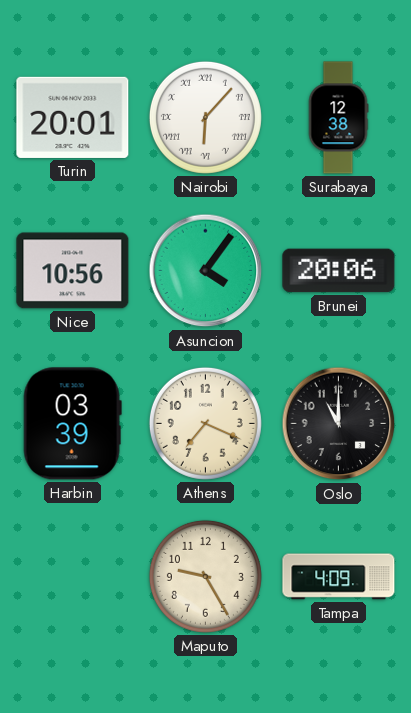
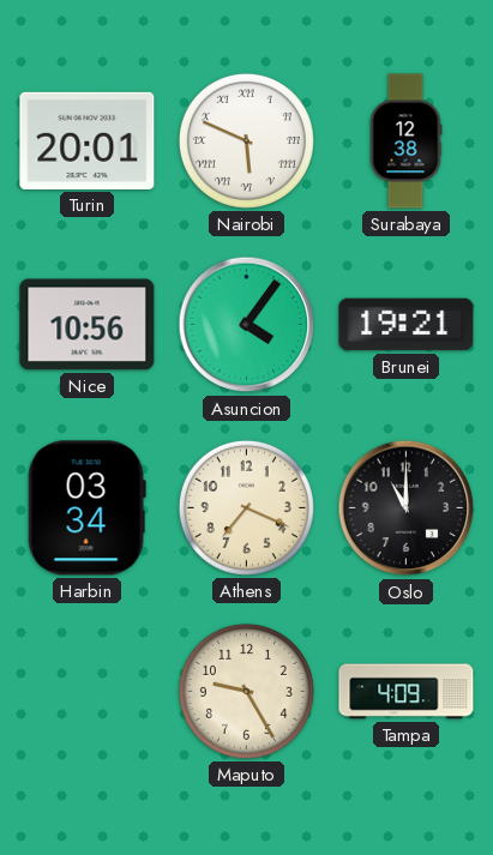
Nairobi: 6:07 -> 5:49
Brunei: 20:06 -> 19:21
Harbin: 03:39 -> 03:34
